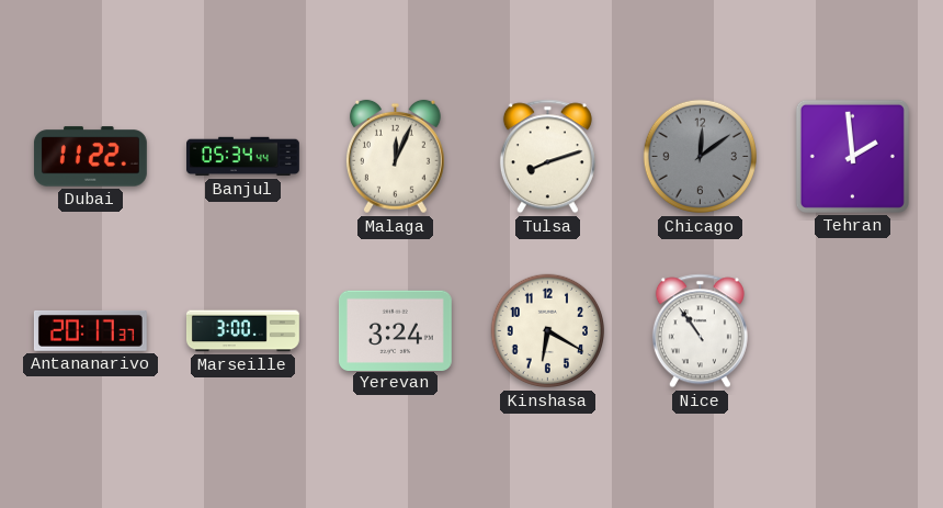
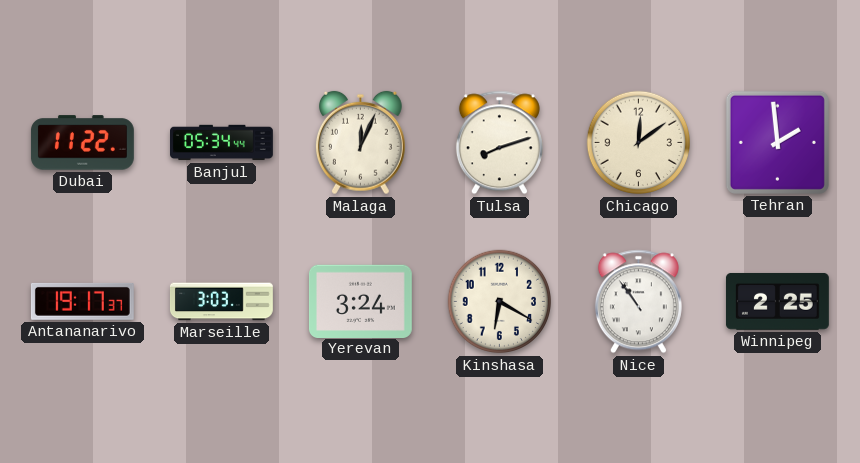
Chicago dial: grey -> cream
Antananarivo: 20:17 -> 19:17
Marseille: 3:00 -> 3:03
Winnipeg: none -> 2:25
